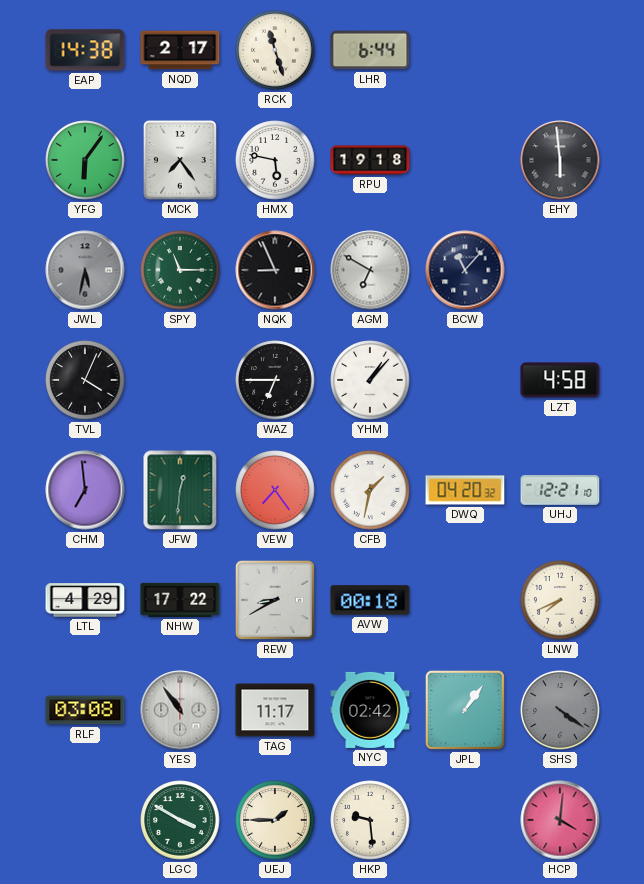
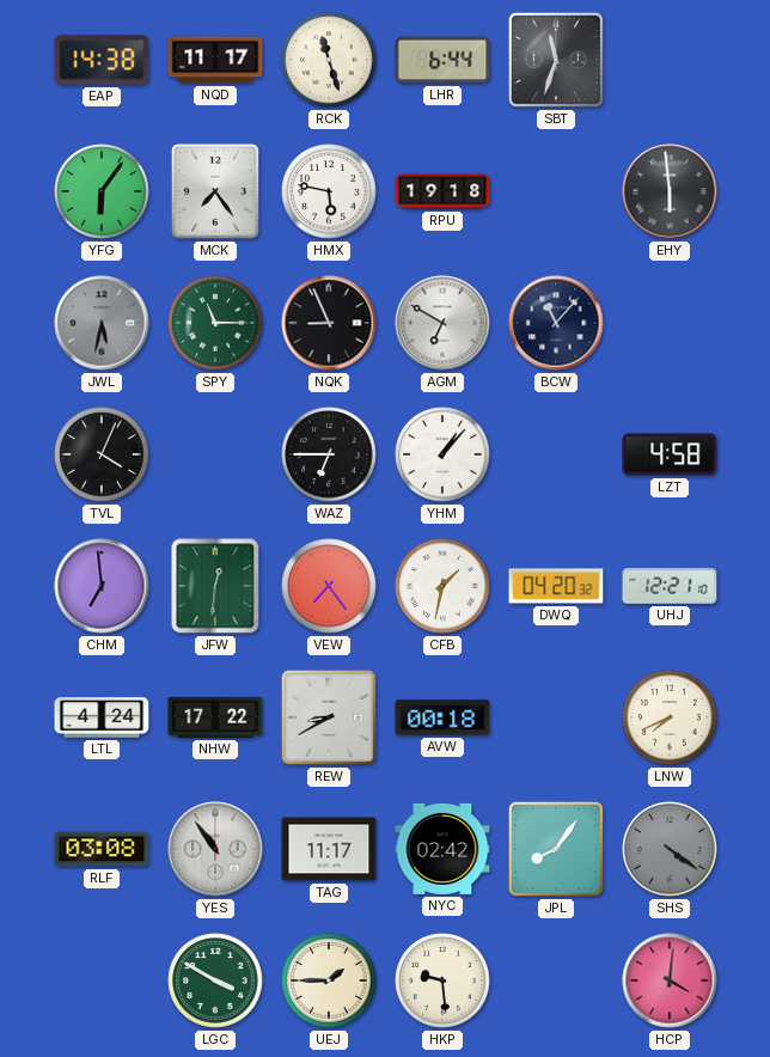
NQD: 2:17 -> 11:17
SBT: none -> 11:33
LTL: 4:29 -> 4:24
JPL: 1:06 -> 8:06
